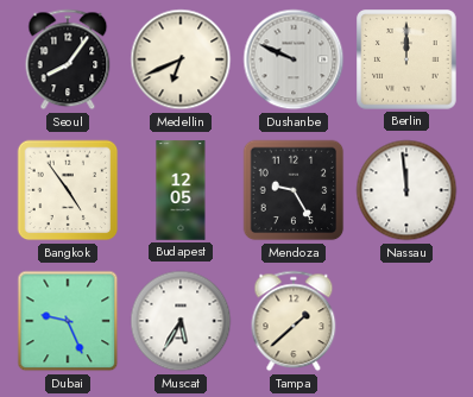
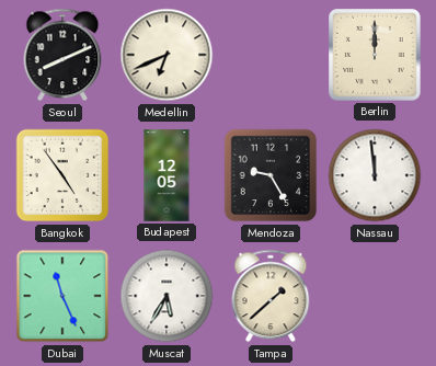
Seoul: 8:06 -> 8:11
Dushanbe: 9:49 -> none
Dubai: 9:26 -> 11:26
